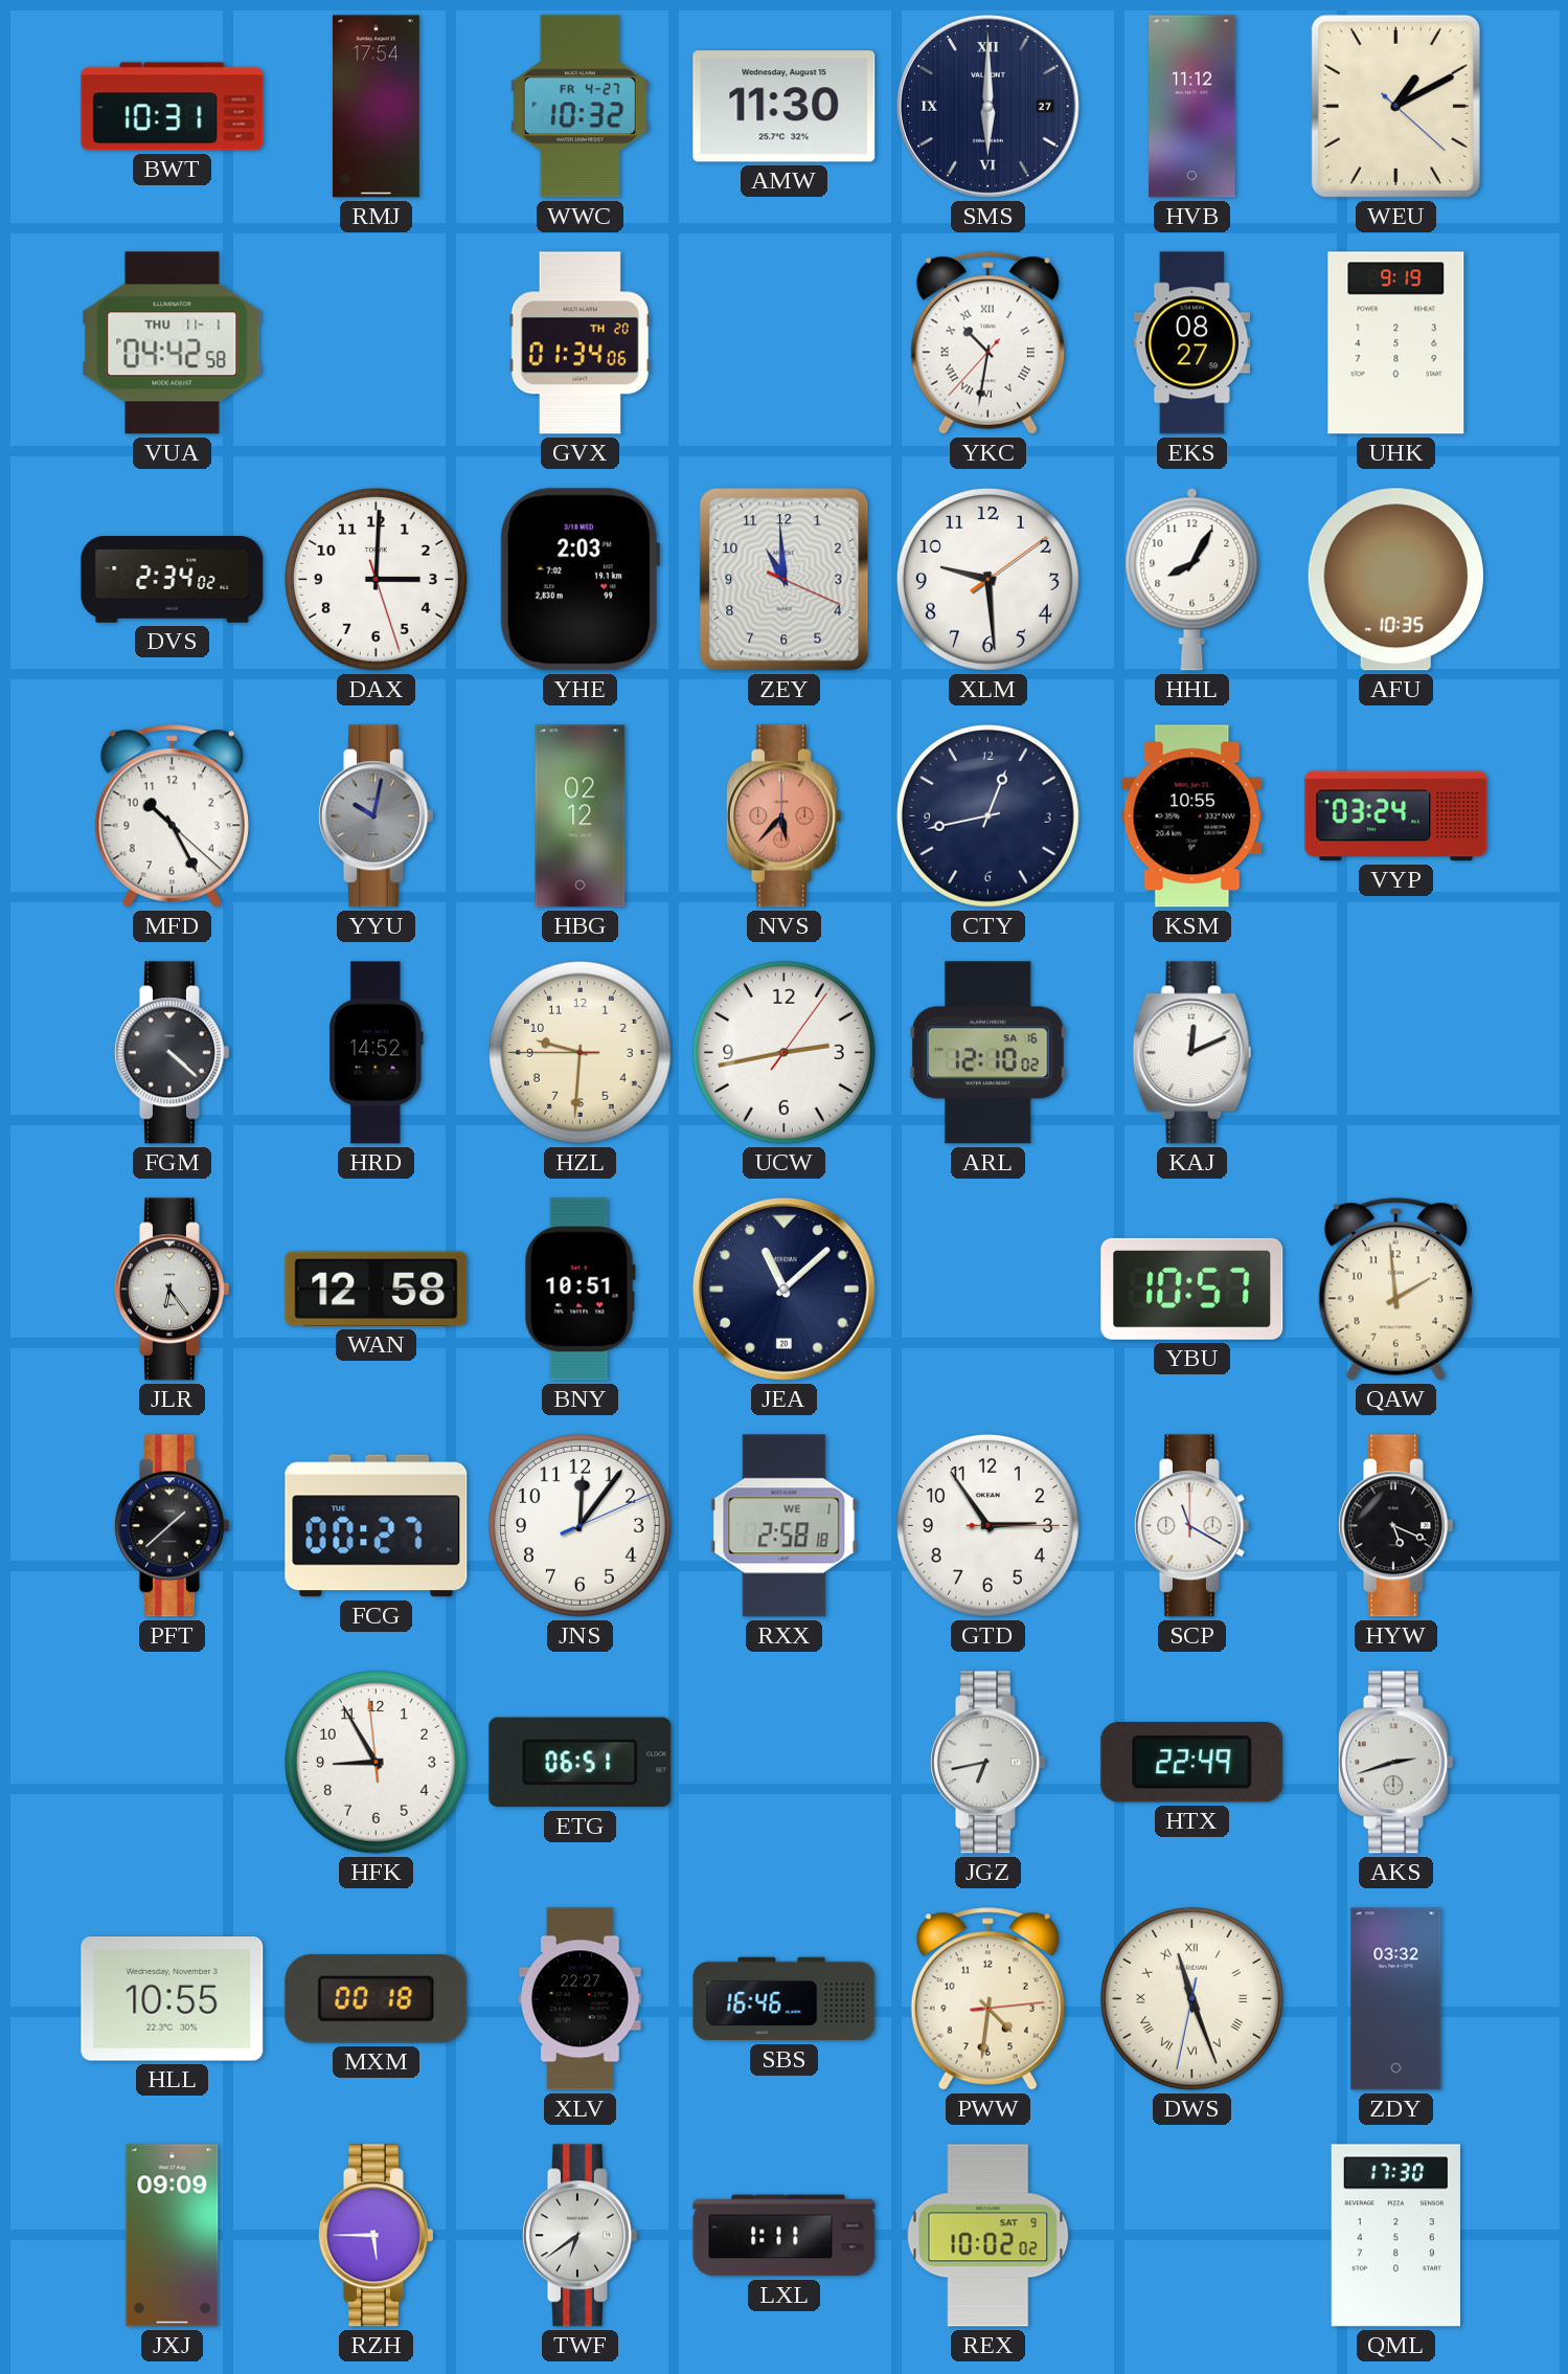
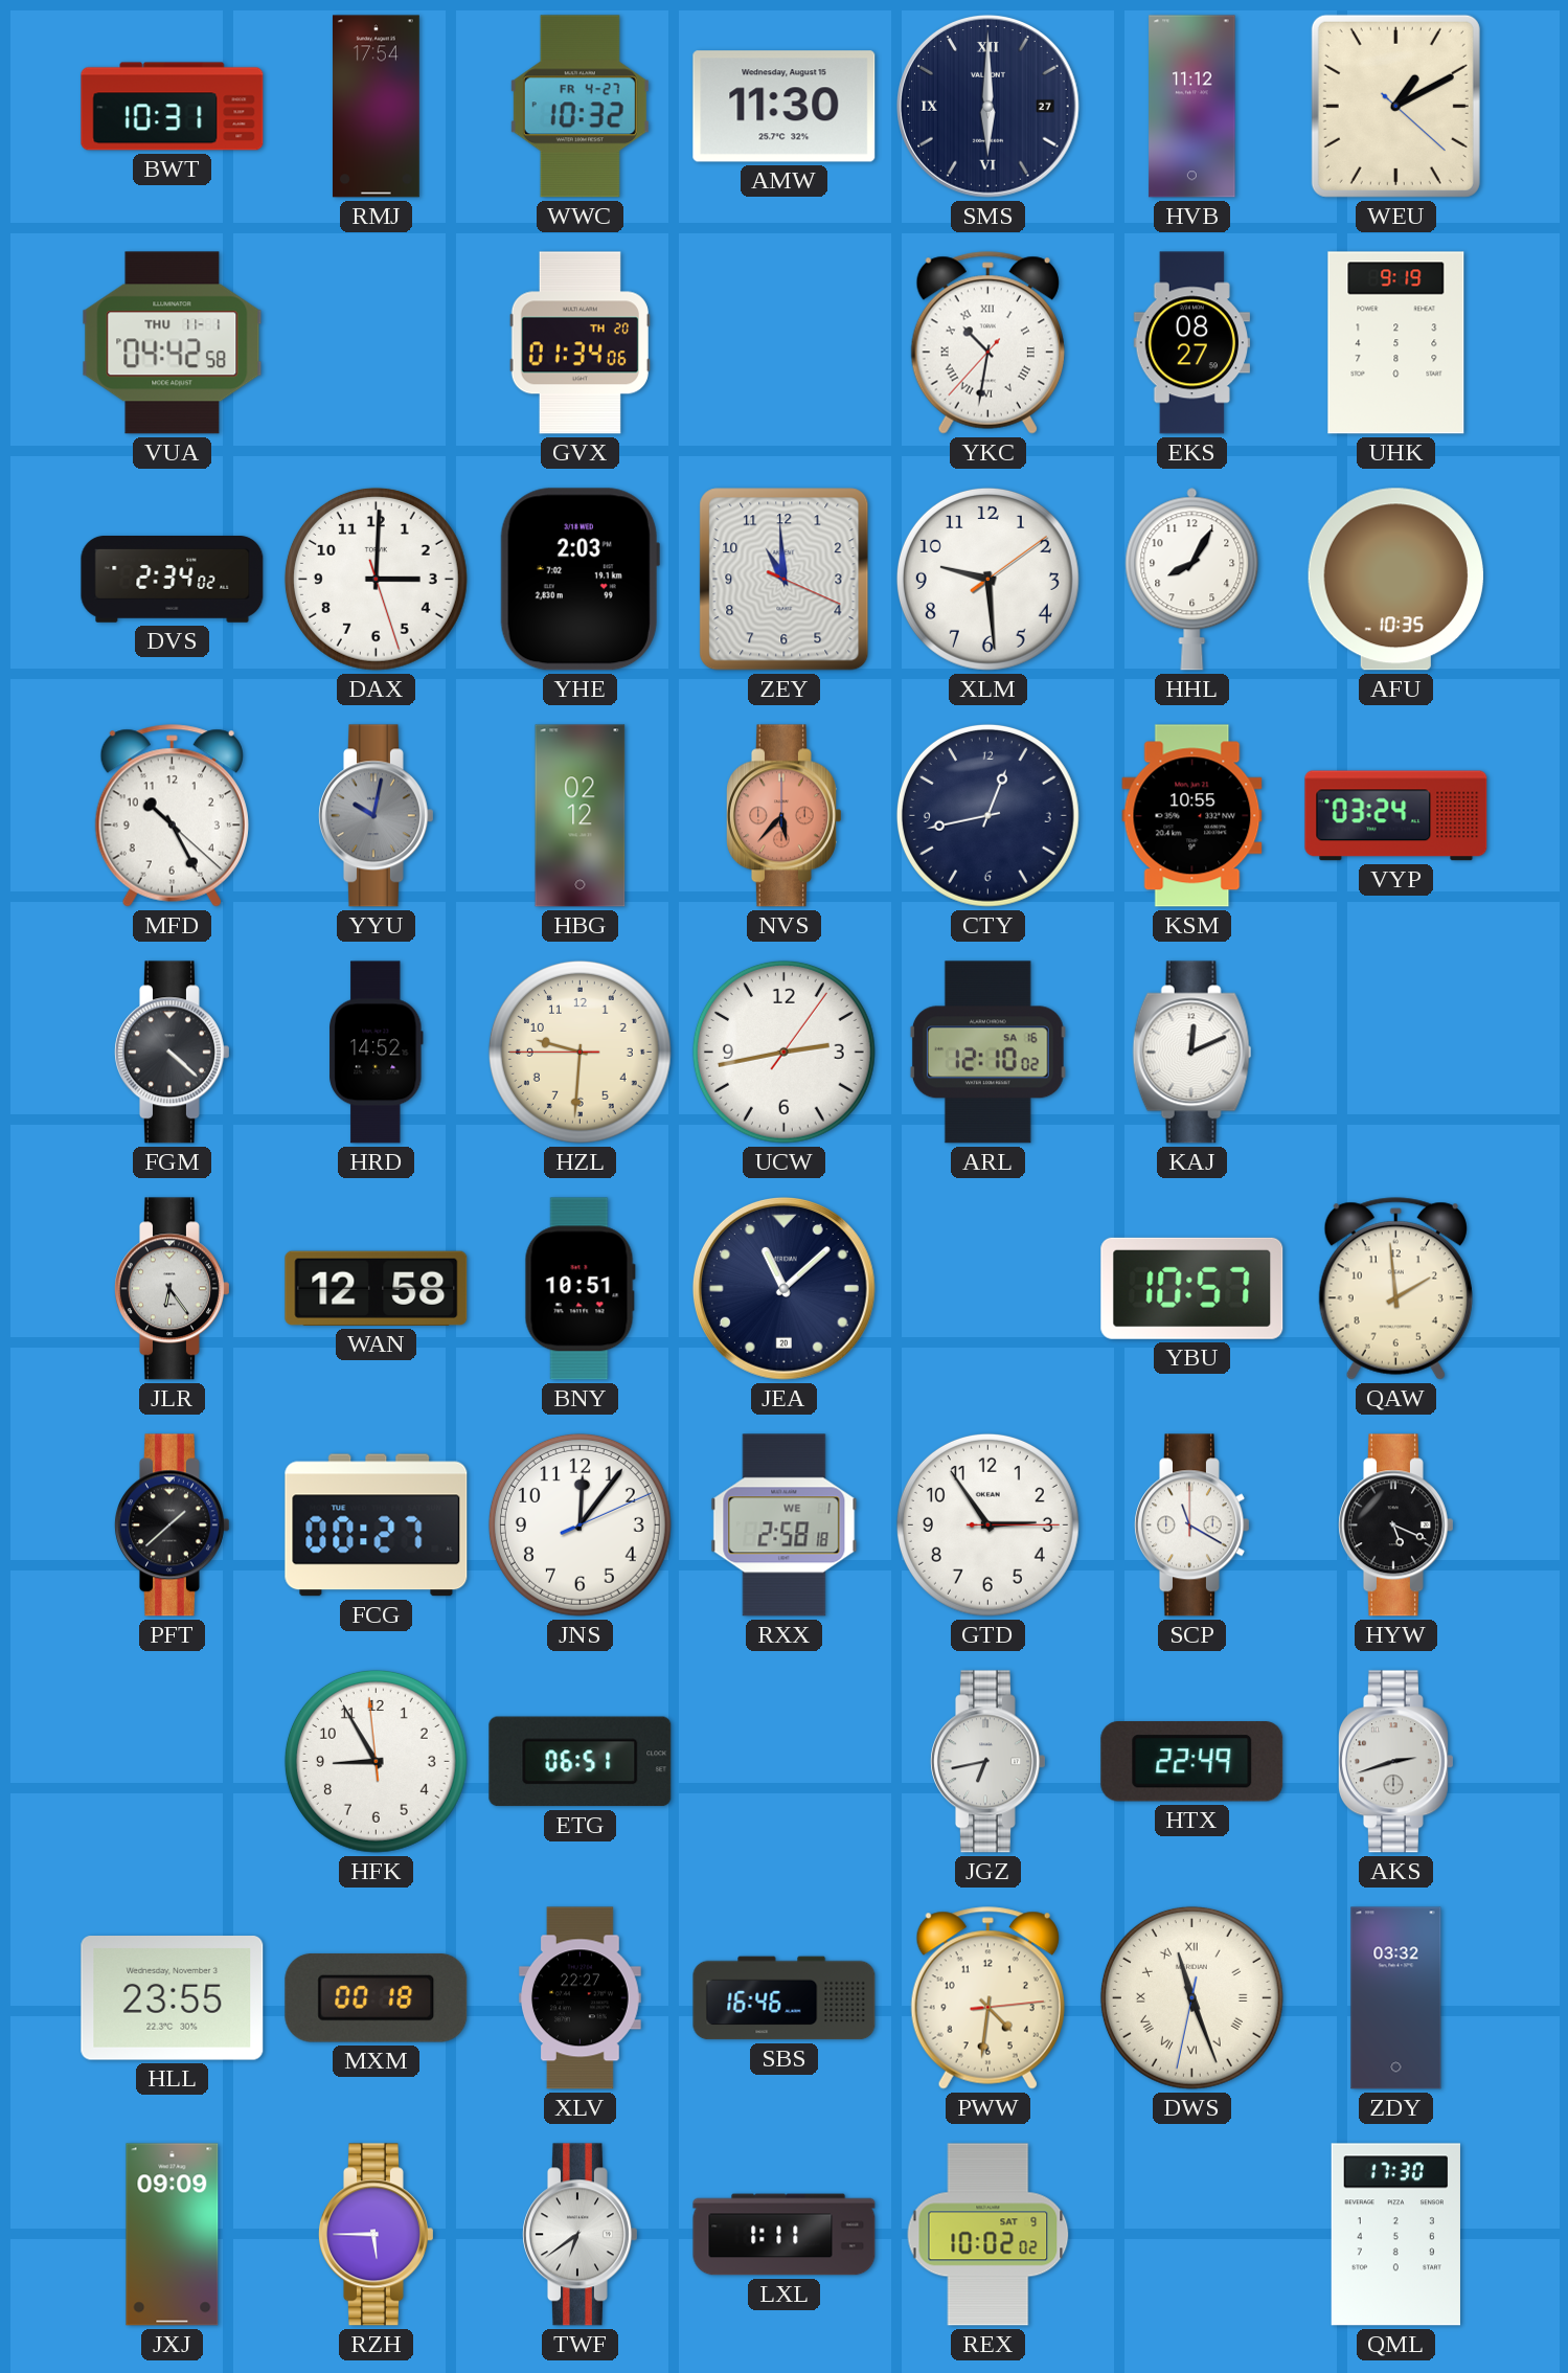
HLL: 10:55 -> 23:55
